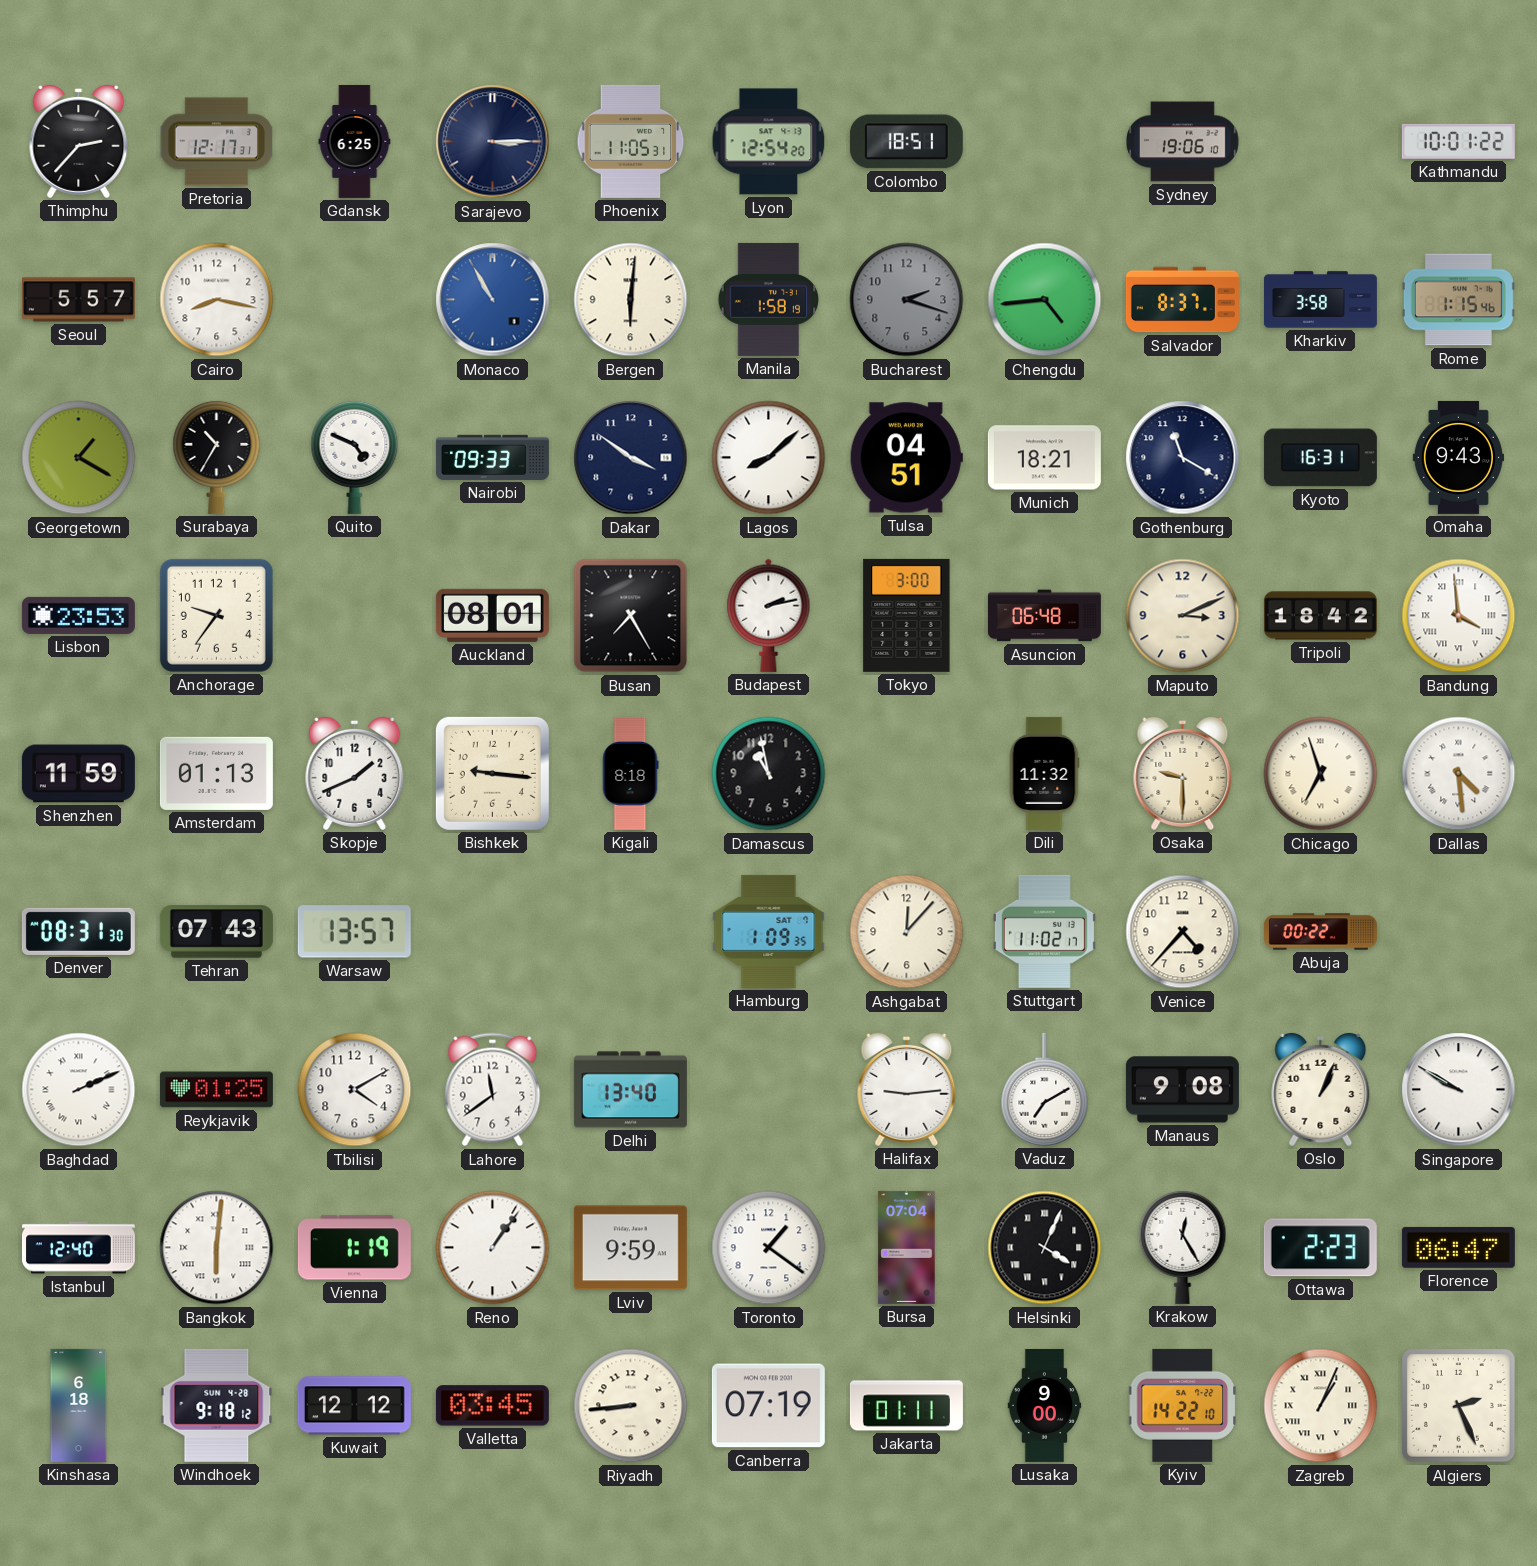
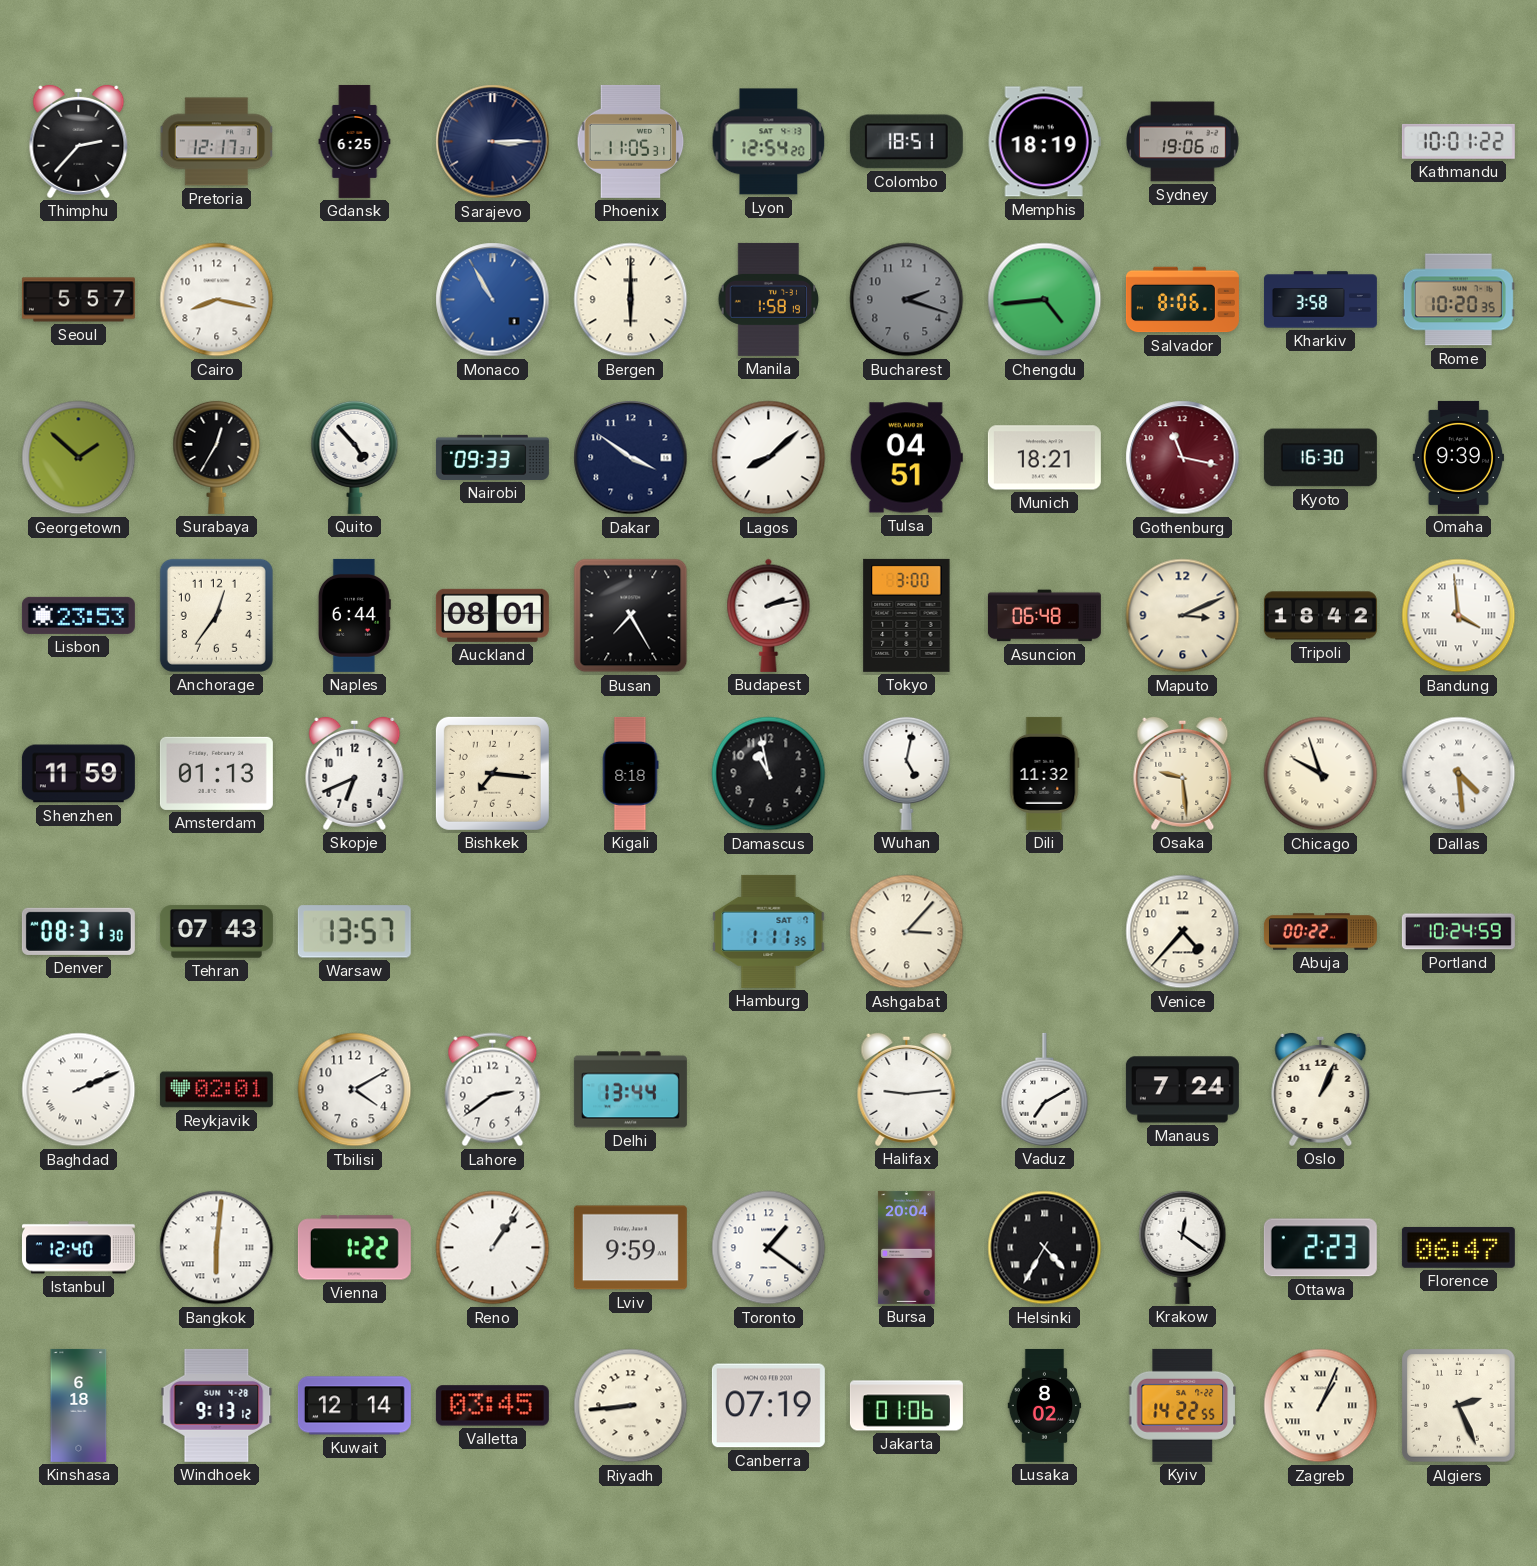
Memphis: none -> 18:19
Bergen: 6:01 -> 6:00
Salvador: 8:37 -> 8:06
Rome: 1:15 -> 10:20
Georgetown: 1:20 -> 1:52
Surabaya: 10:35 -> 12:35
Quito: 4:49 -> 4:53
Gothenburg: 11:20 -> 11:17
Gothenburg dial: navy -> burgundy
Kyoto: 16:31 -> 16:30
Omaha: 9:43 -> 9:39
Anchorage: 9:36 -> 12:36
Naples: none -> 6:44
Skopje: 1:41 -> 6:41
Bishkek: 9:16 -> 7:16
Wuhan: none -> 5:02
Osaka: 9:30 -> 9:29
Chicago: 6:57 -> 9:57
Hamburg: 1:09 -> 1:11
Ashgabat: 12:07 -> 3:07
Stuttgart: 11:02 -> none
Portland: none -> 10:24
Reykjavik: 01:25 -> 02:01
Lahore: 11:39 -> 2:39
Delhi: 13:40 -> 13:44
Manaus: 9:08 -> 7:24
Singapore: 9:50 -> none
Vienna: 1:19 -> 1:22
Bursa: 07:04 -> 20:04
Helsinki: 4:04 -> 4:35
Krakow: 12:25 -> 12:21
Windhoek: 9:18 -> 9:13
Kuwait: 12:12 -> 12:14
Jakarta: 01:11 -> 01:06
Lusaka: 9:00 -> 8:02
Kyiv: 14:22:10 -> 14:22:55
